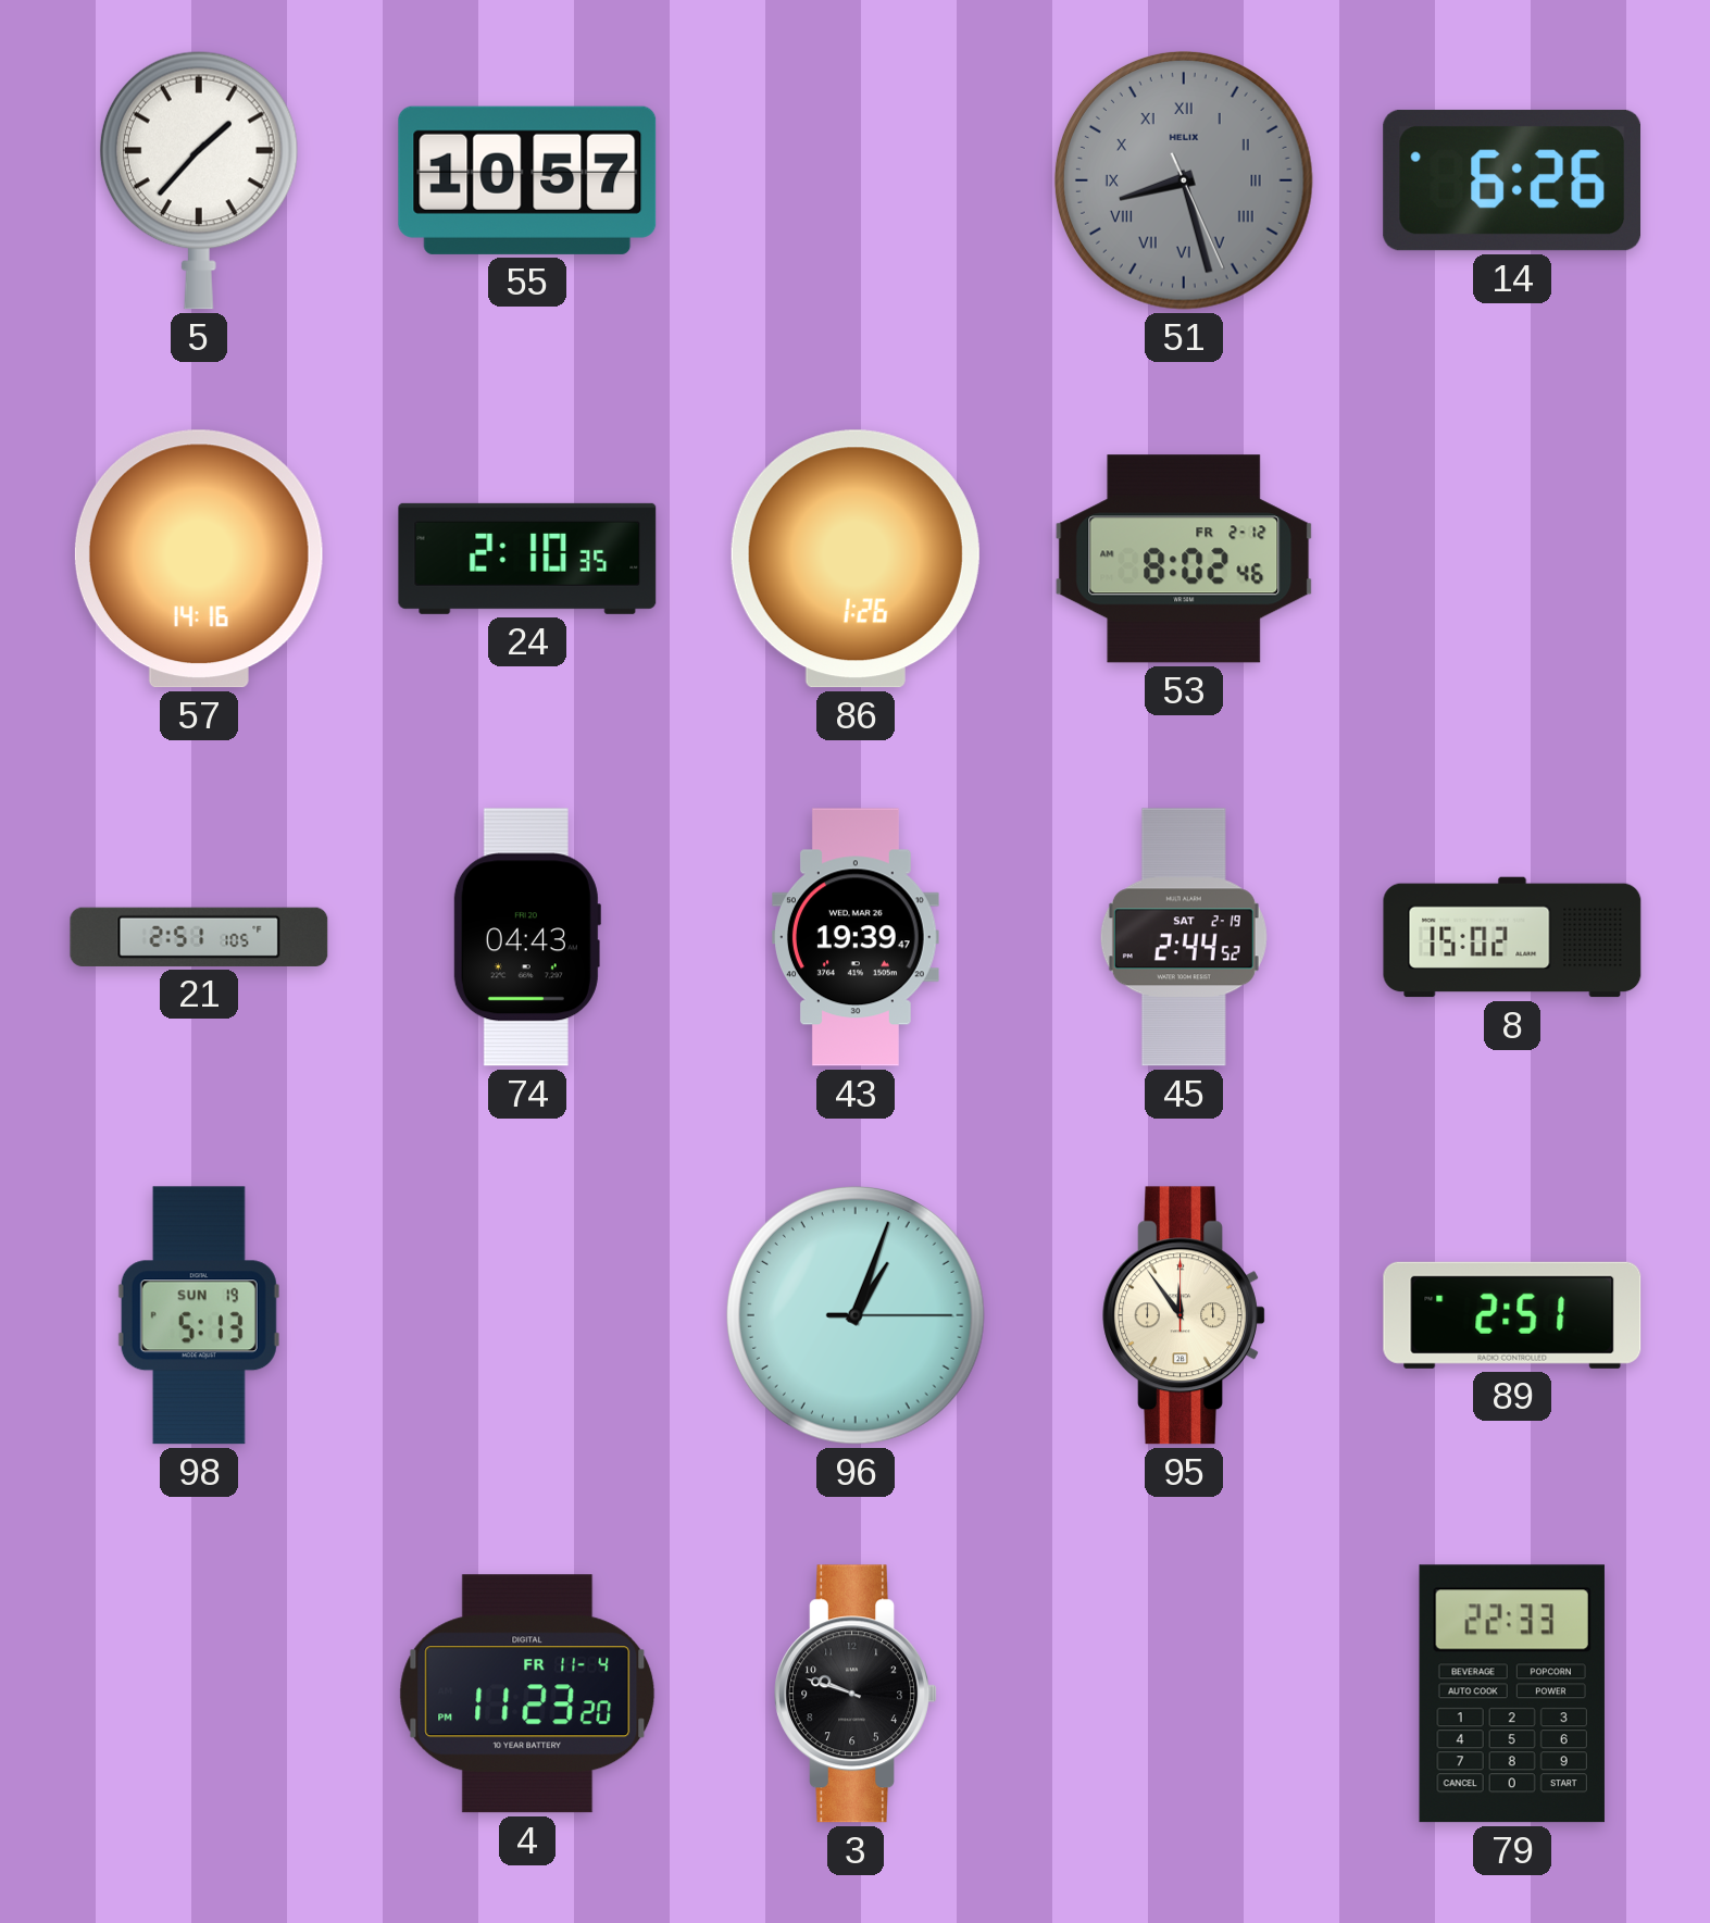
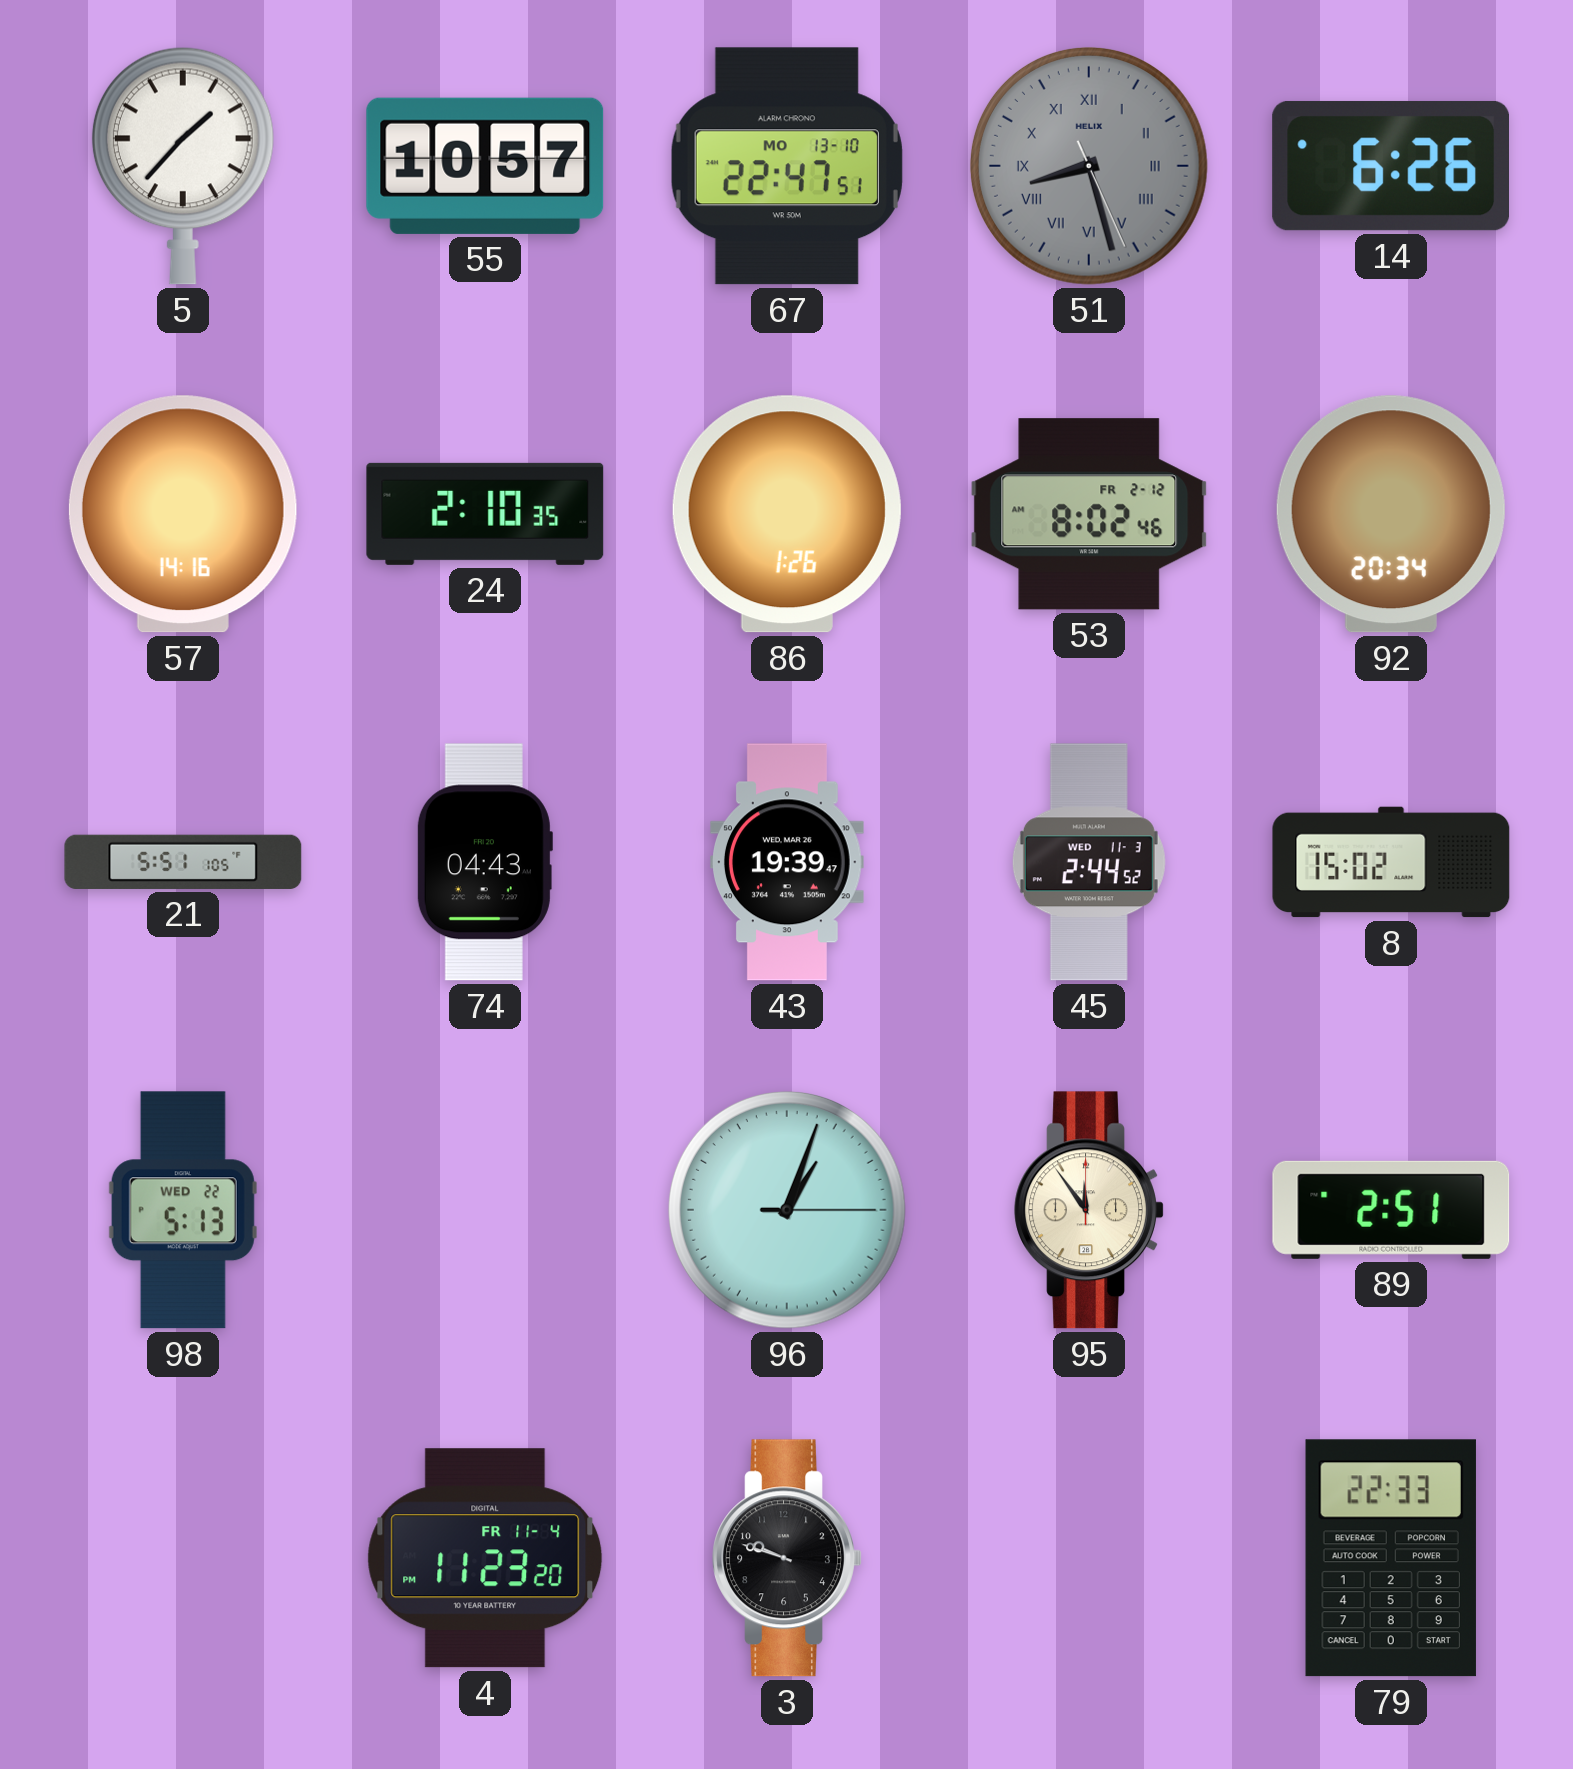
67: none -> 22:47
92: none -> 20:34
21: 2:51 -> 5:51
45 date: SAT 2-19 -> WED 11-3
98 date: SUN 19 -> WED 22
